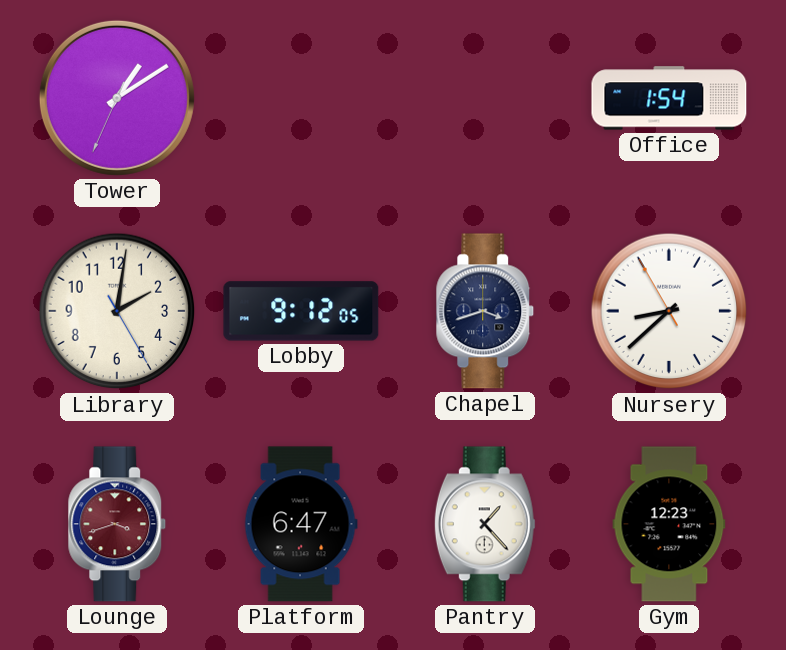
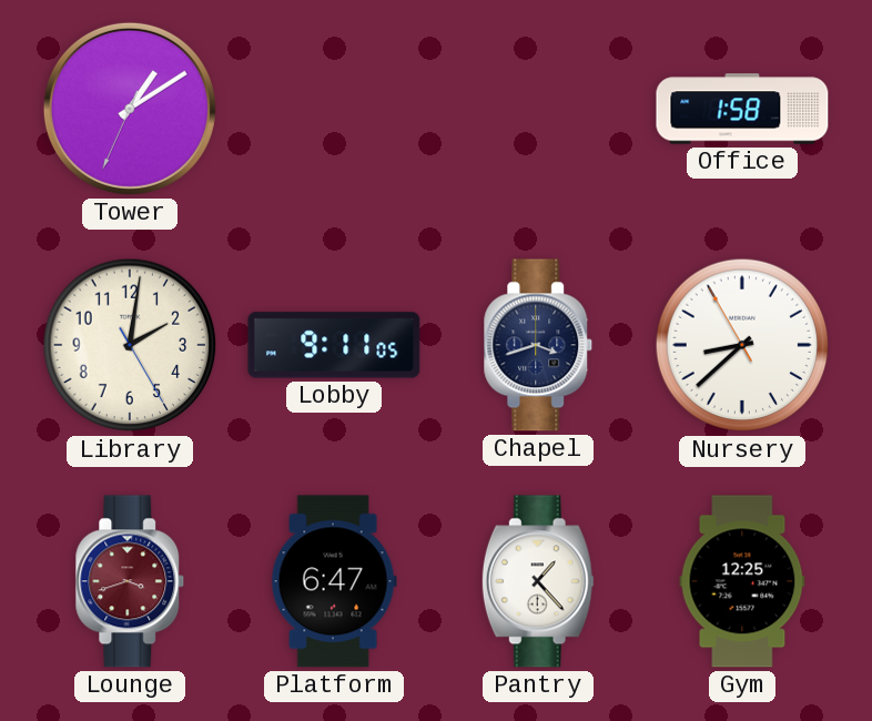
Office: 1:54 -> 1:58
Lobby: 9:12 -> 9:11
Gym: 12:23 -> 12:25
